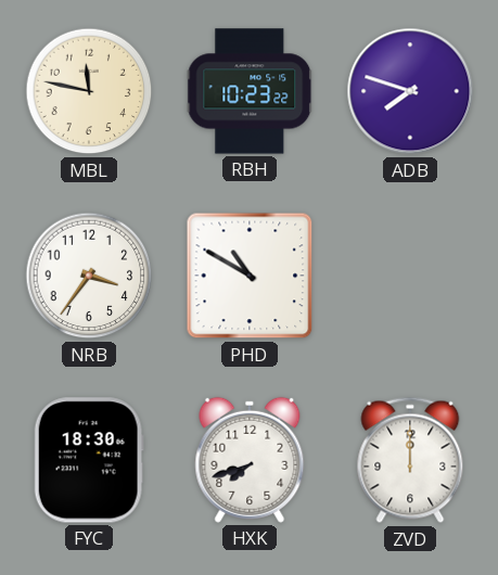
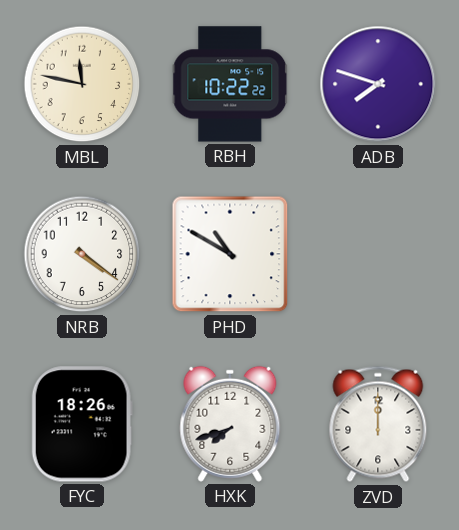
RBH: 10:23 -> 10:22
NRB: 3:36 -> 4:21
FYC: 18:30 -> 18:26
